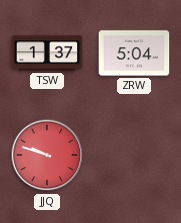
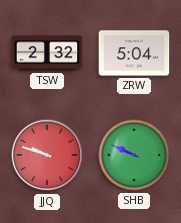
TSW: 1:37 -> 2:32
SHB: none -> 9:49
